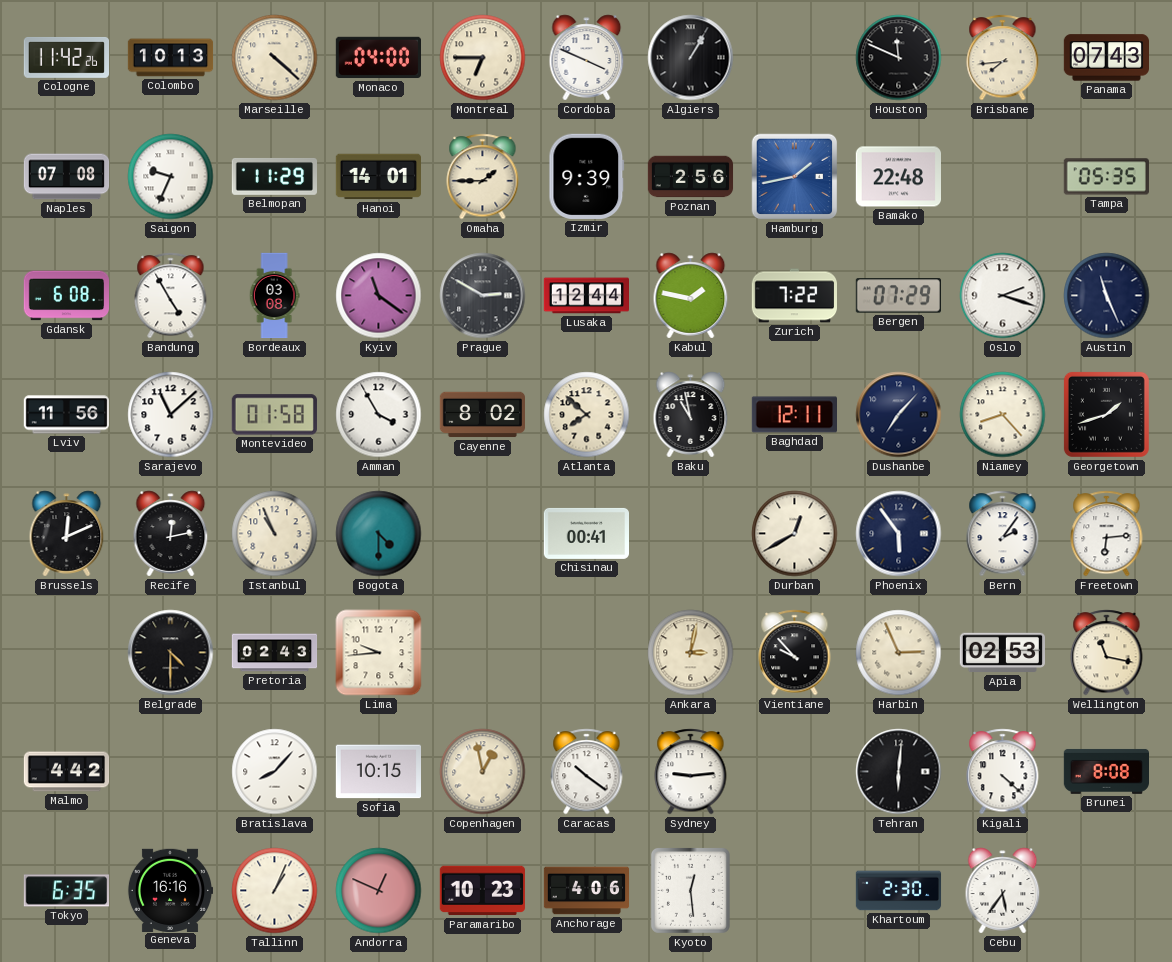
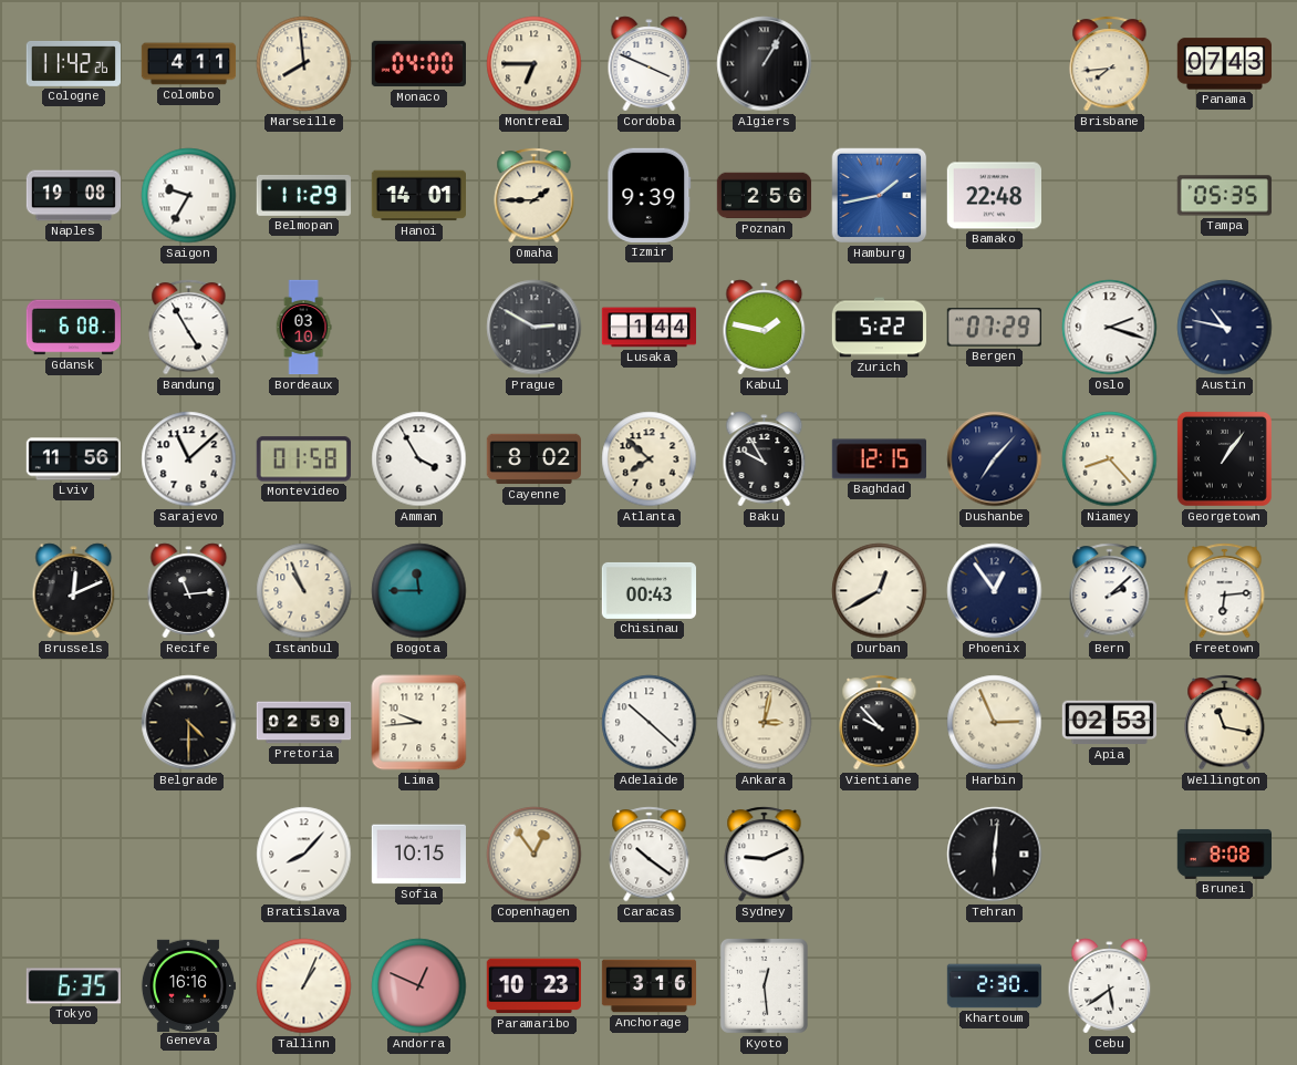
Colombo: 10:13 -> 4:11
Marseille: 4:22 -> 7:59
Houston: 11:49 -> none
Naples: 07:08 -> 19:08
Saigon: 9:34 -> 9:35
Bordeaux: 03:08 -> 03:10
Kyiv: 11:21 -> none
Lusaka: 12:44 -> 1:44
Zurich: 7:22 -> 5:22
Austin: 11:26 -> 10:47
Baku: 10:58 -> 9:55
Baghdad: 12:11 -> 12:15
Georgetown: 1:42 -> 1:06
Recife: 12:13 -> 11:14
Bogota: 4:30 -> 11:45
Chisinau: 00:41 -> 00:43
Phoenix: 5:54 -> 12:54
Bern: 2:06 -> 2:08
Pretoria: 02:43 -> 02:59
Adelaide: none -> 10:22
Malmo: 4:42 -> none
Copenhagen: 12:58 -> 12:54
Sydney: 9:14 -> 9:11
Kigali: 4:22 -> none
Anchorage: 4:06 -> 3:16
Cebu: 5:36 -> 5:39
